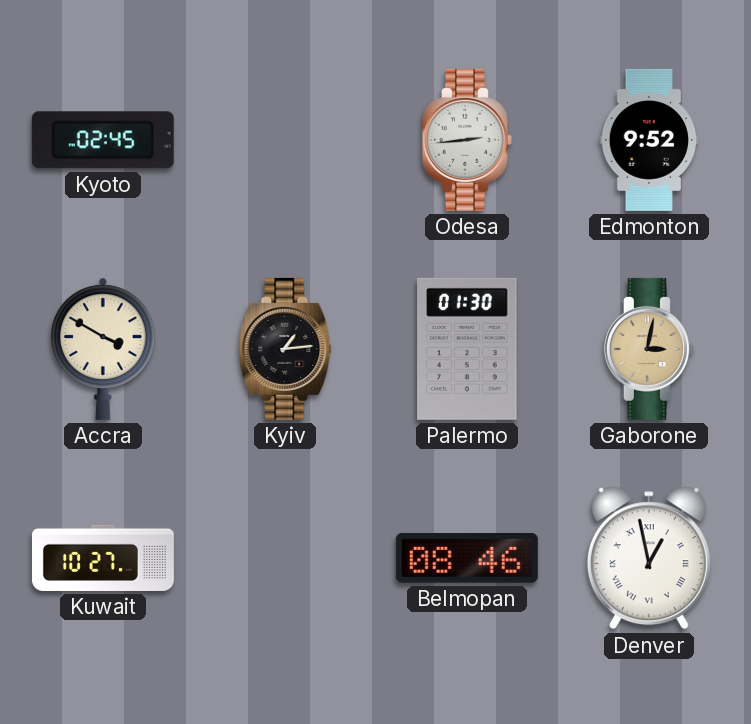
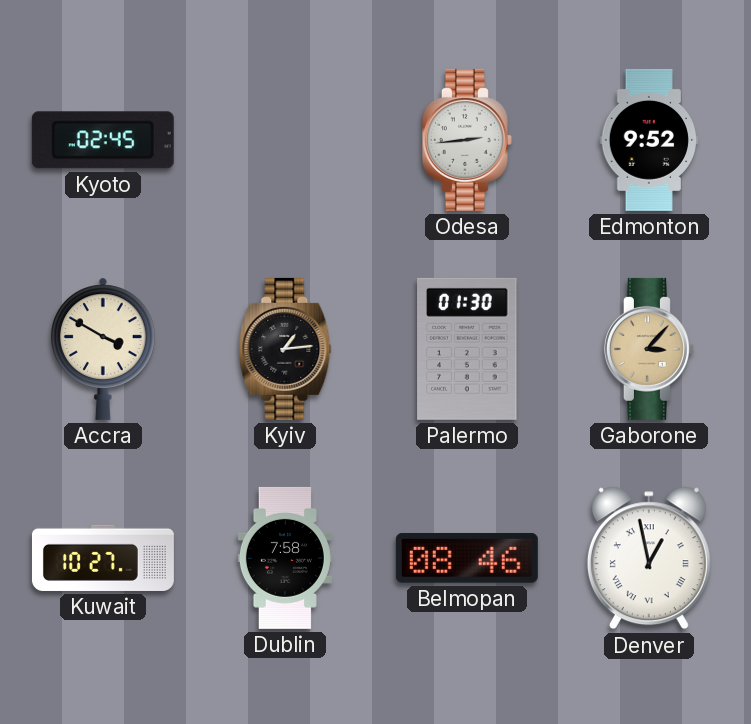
Gaborone: 3:02 -> 3:07
Dublin: none -> 7:58
